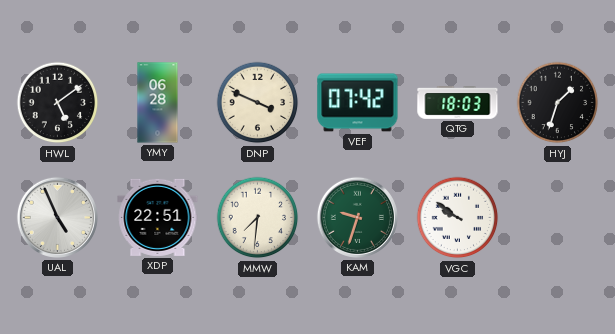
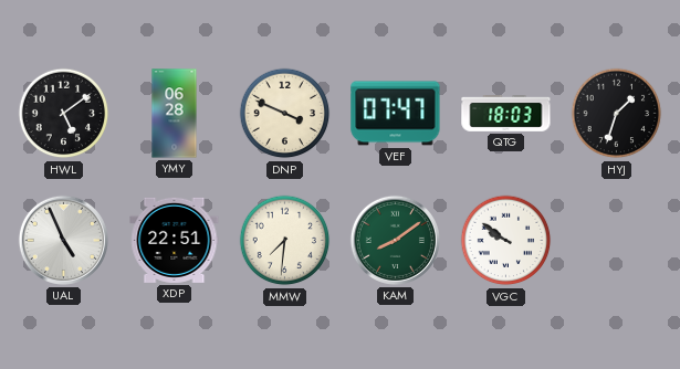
VEF: 07:42 -> 07:47
KAM: 9:33 -> 8:09
